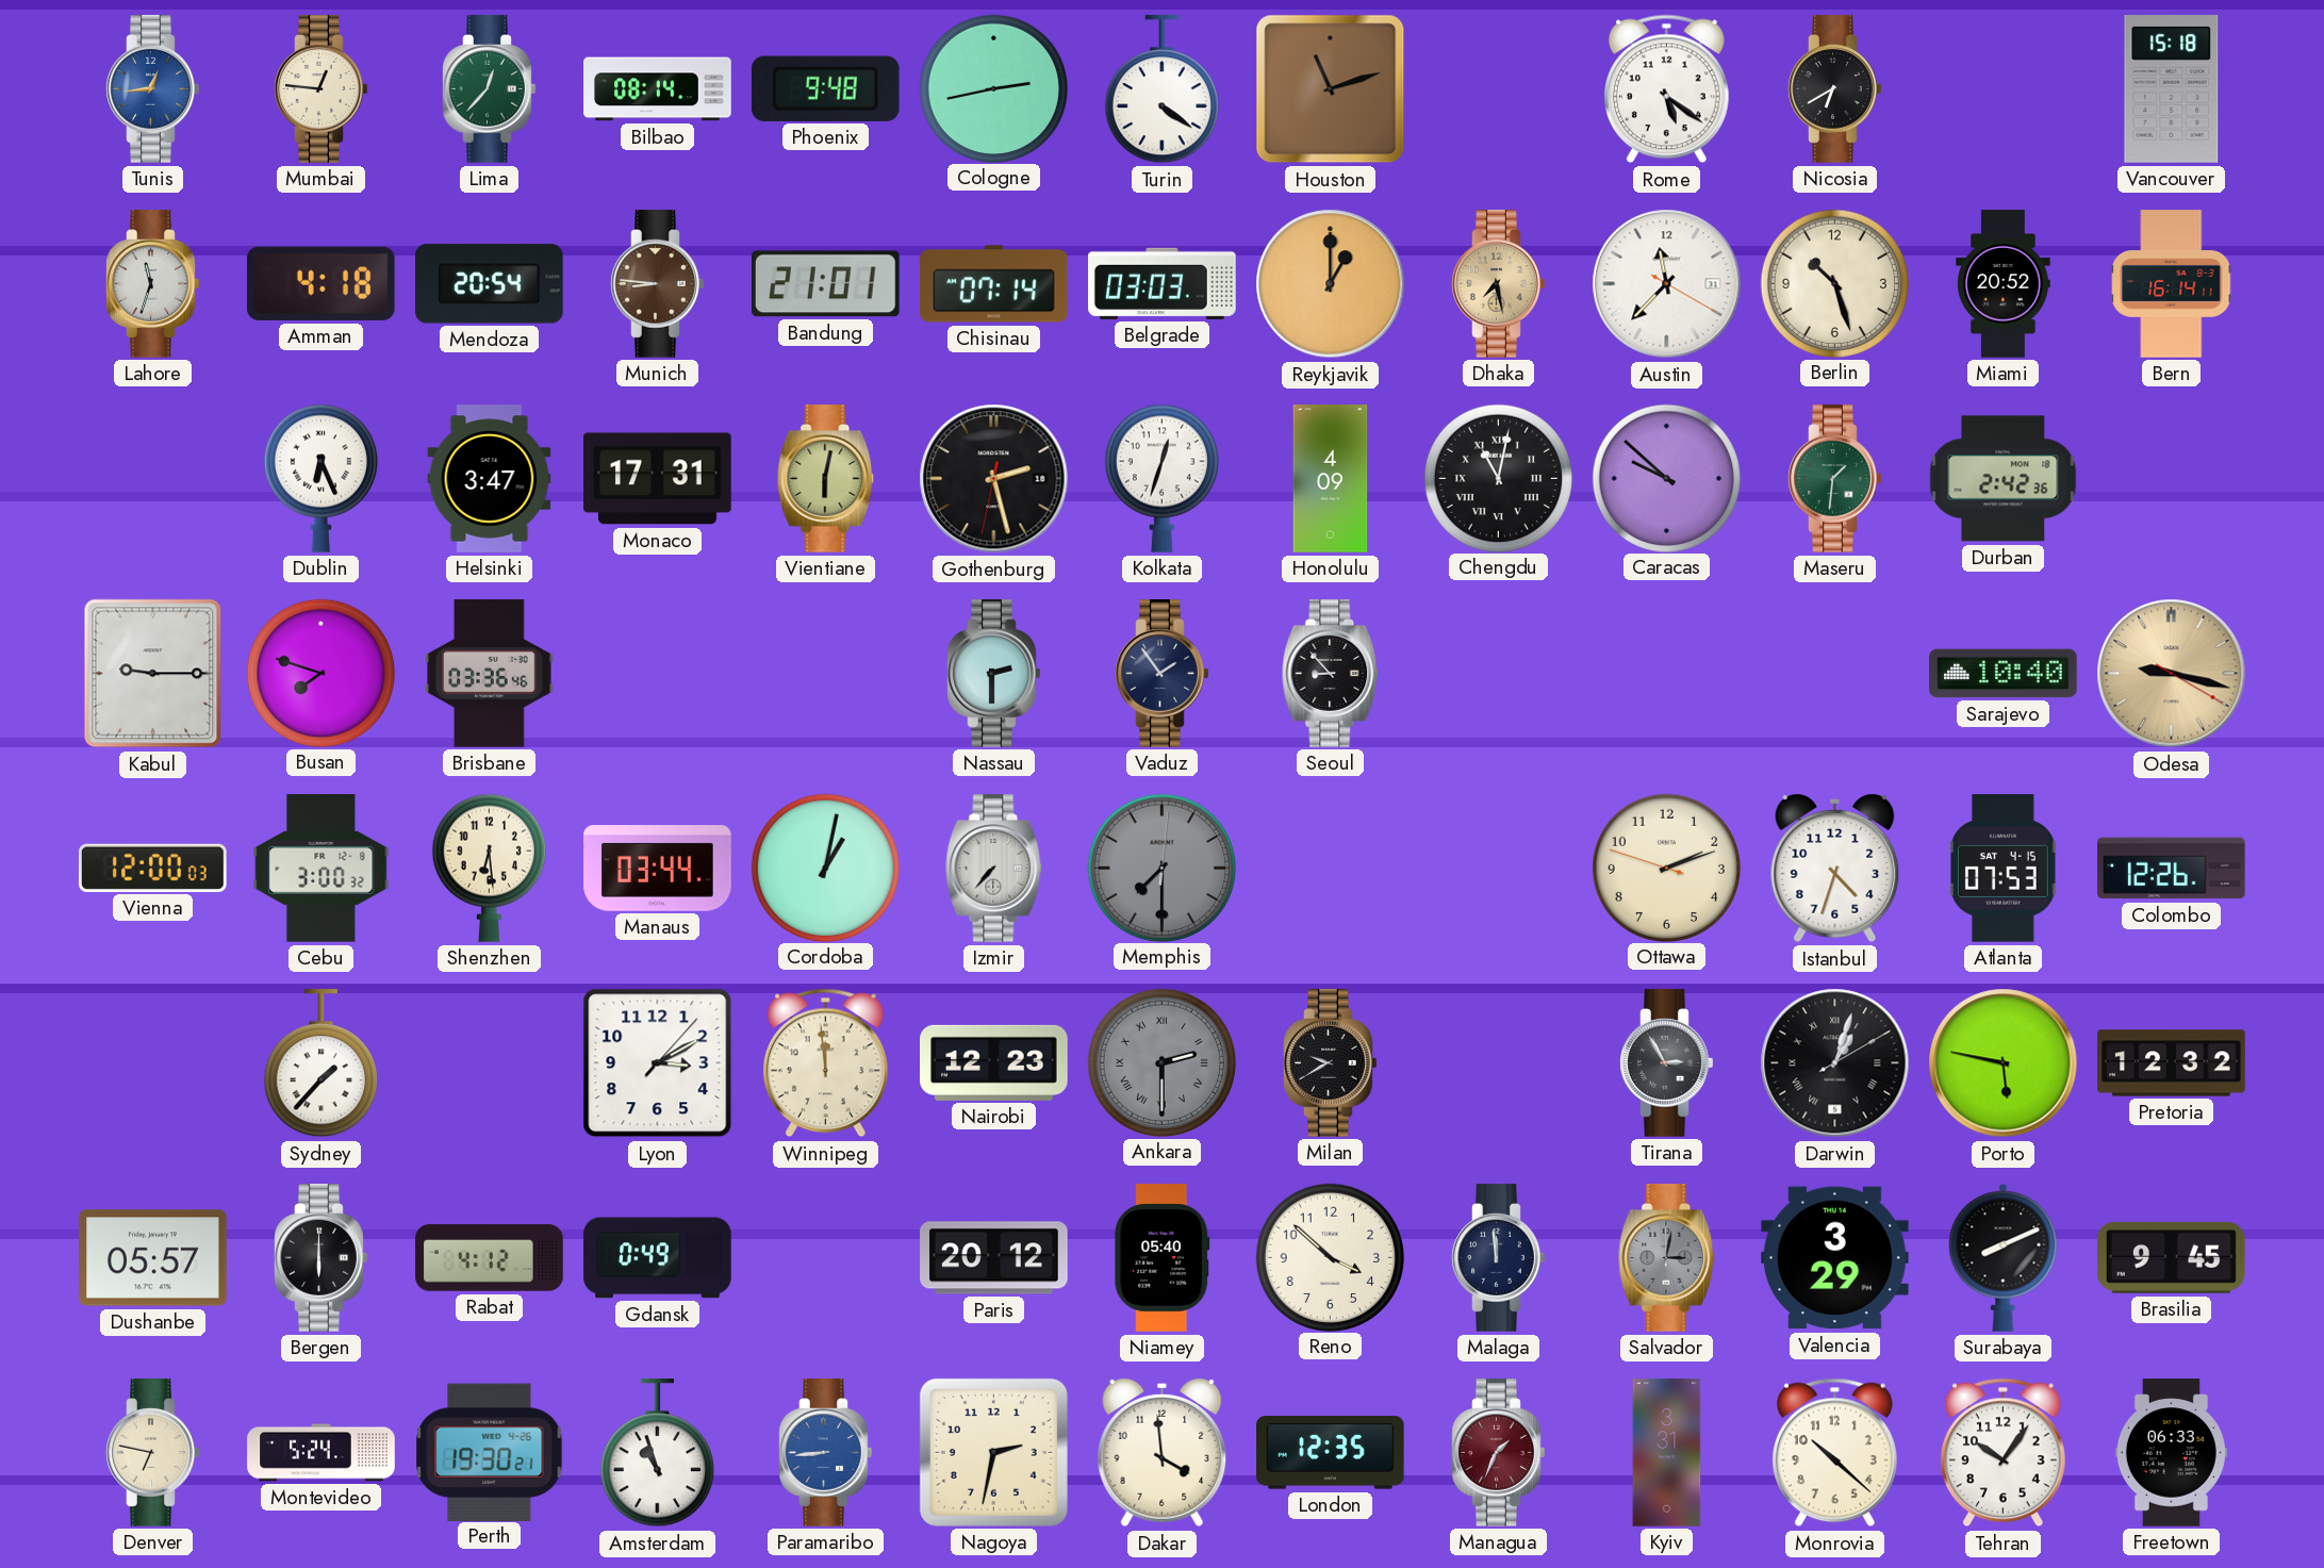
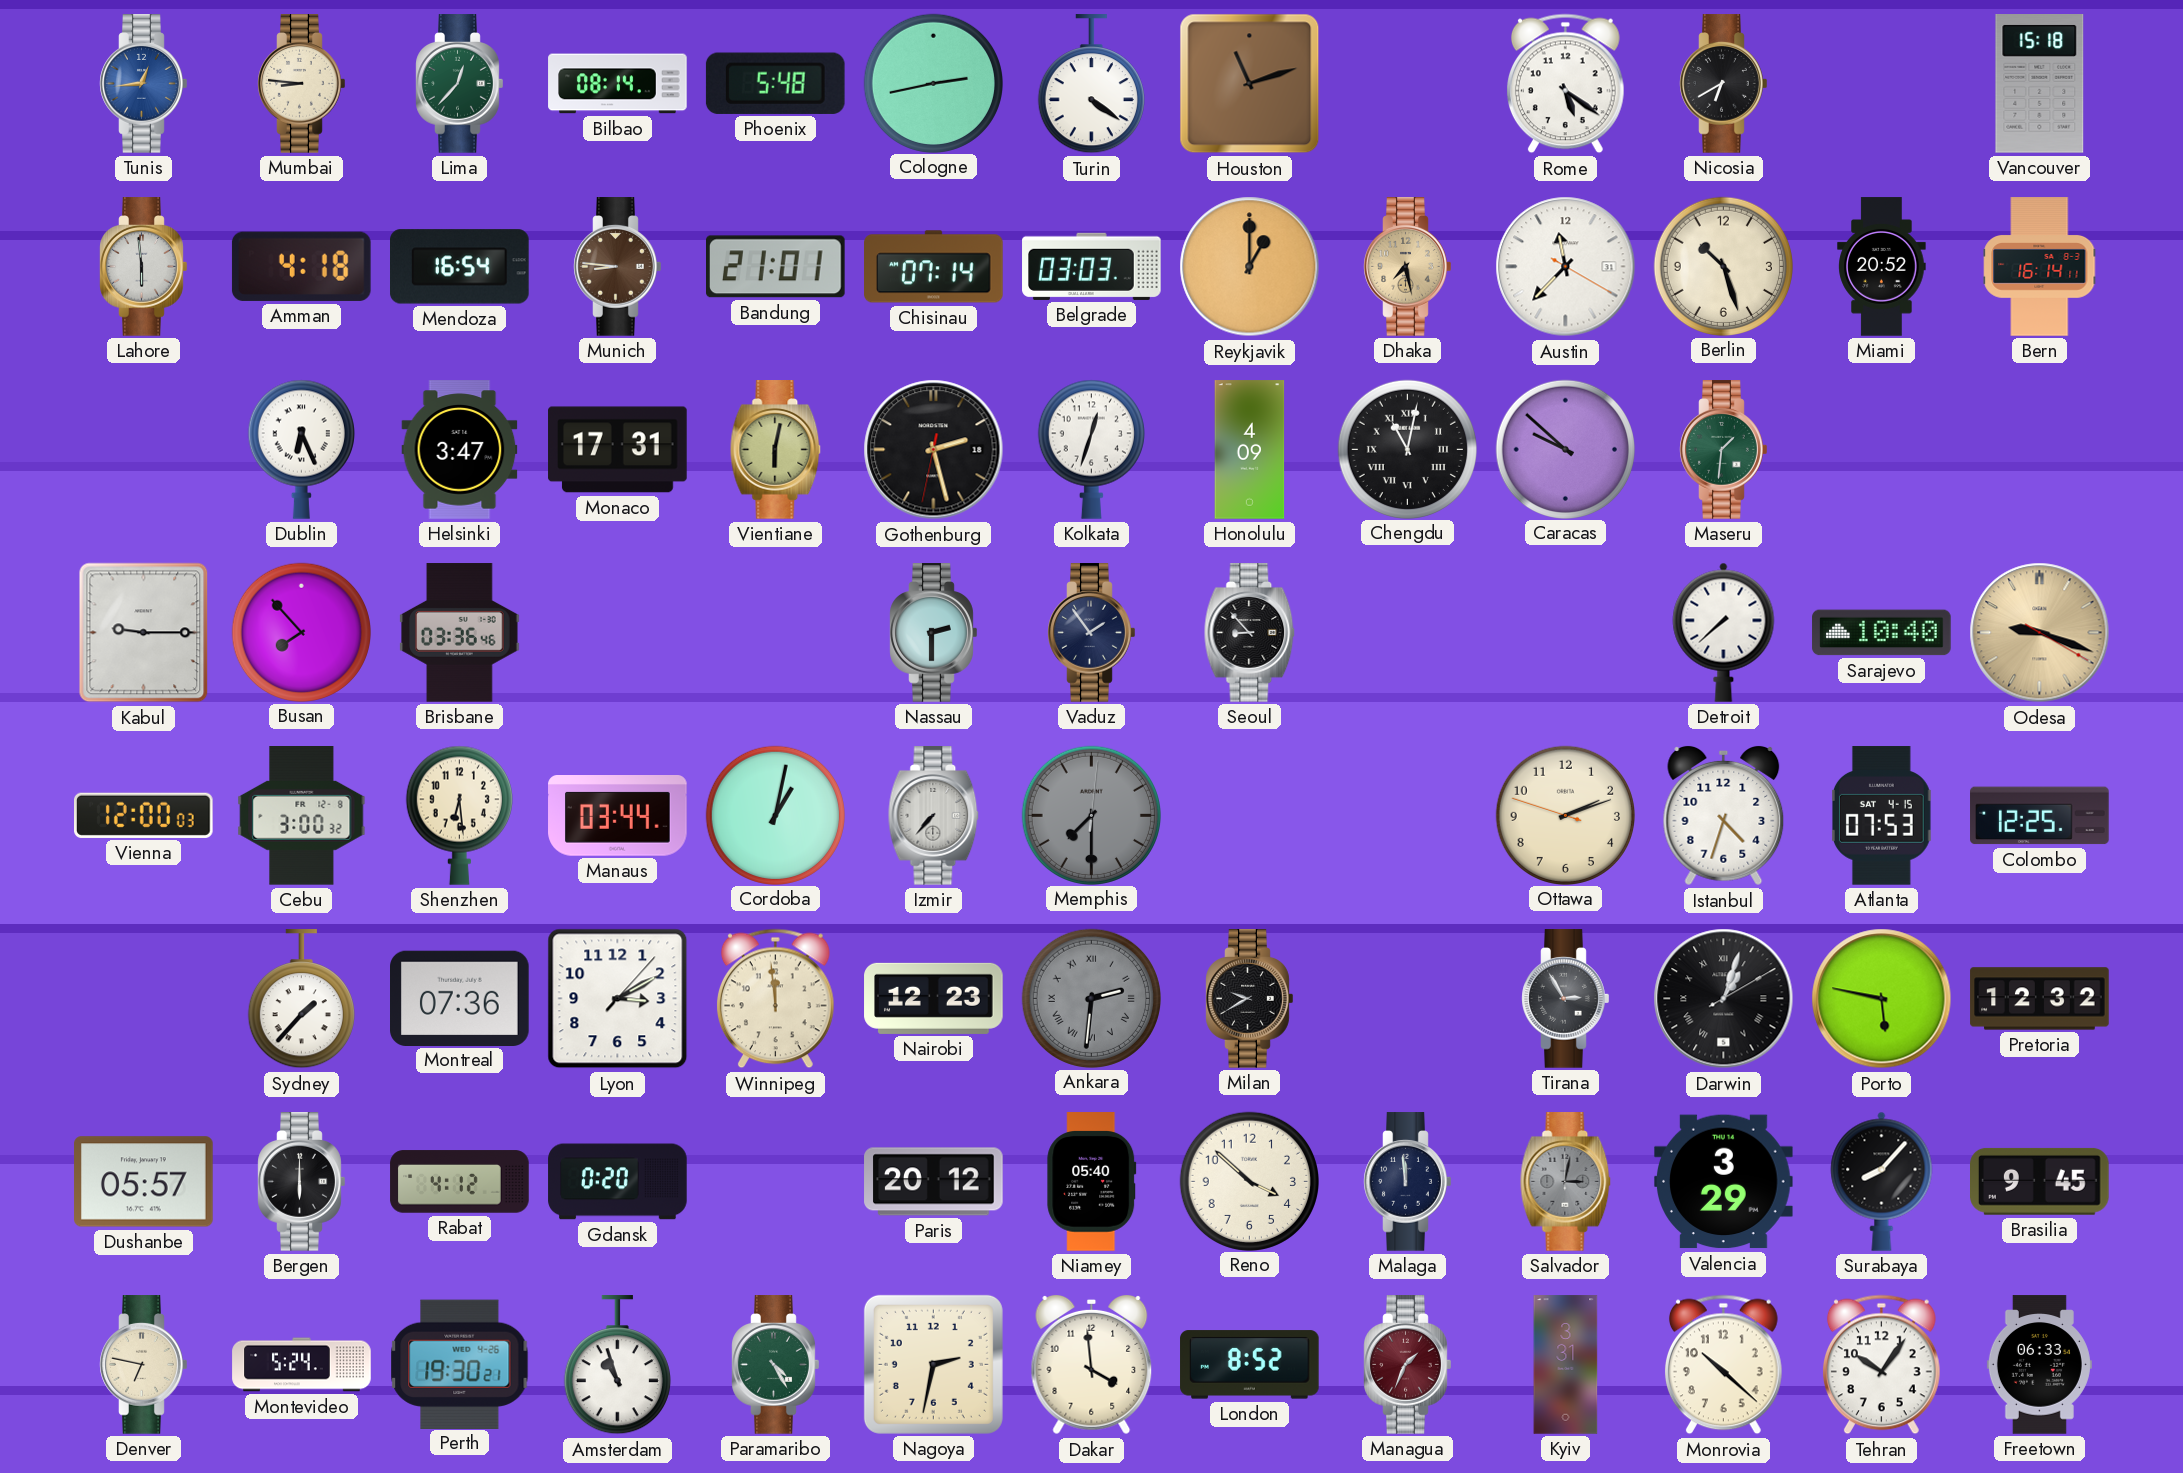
Mumbai: 12:46 -> 8:46
Phoenix: 9:48 -> 5:48
Lahore: 11:33 -> 5:59
Mendoza: 20:54 -> 16:54
Durban: 2:42 -> none
Busan: 7:48 -> 7:53
Detroit: none -> 7:38
Odesa: 9:17 -> 9:18
Colombo: 12:26 -> 12:25
Montreal: none -> 07:36
Ankara: 2:30 -> 2:31
Gdansk: 0:49 -> 0:20
Surabaya: 8:11 -> 8:07
Paramaribo: 8:44 -> 4:25
Paramaribo dial: blue -> green
London: 12:35 -> 8:52
